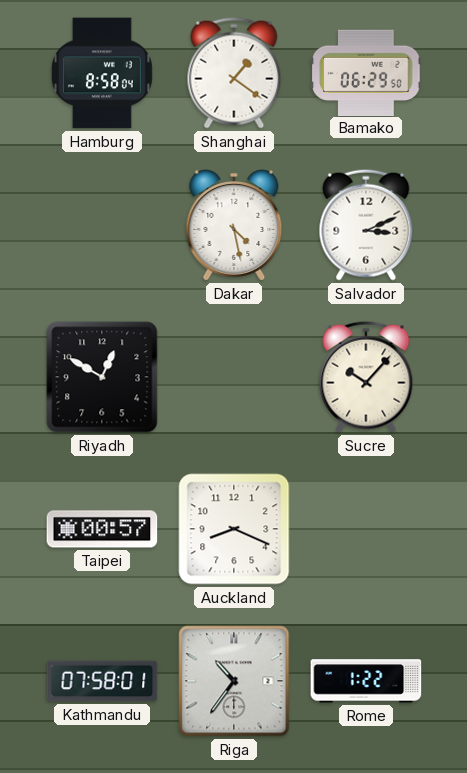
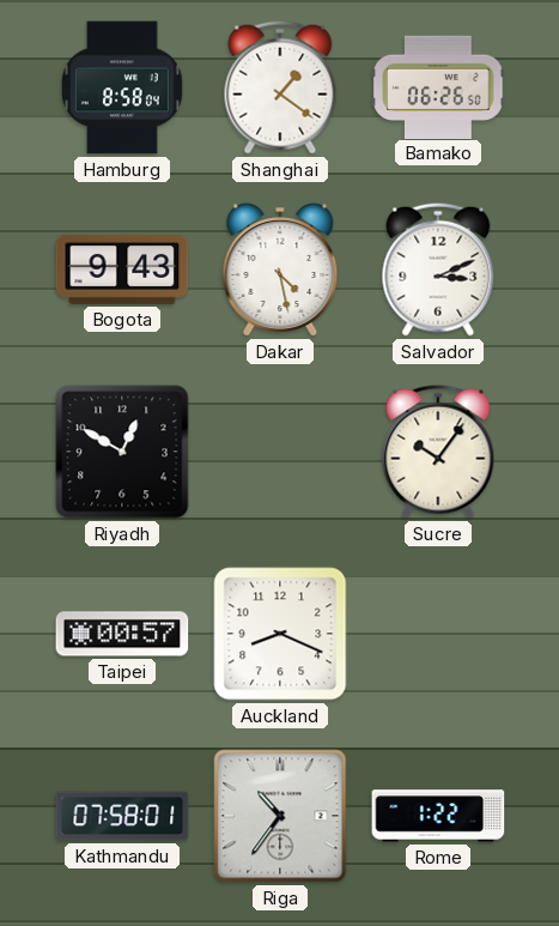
Bamako: 06:29 -> 06:26
Bogota: none -> 9:43
Sucre: 10:07 -> 10:06
